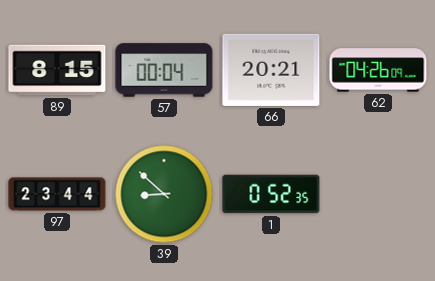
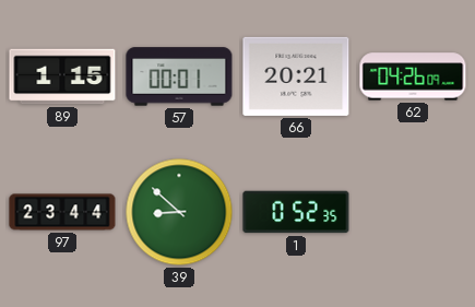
89: 8:15 -> 1:15
57: 00:04 -> 00:01
